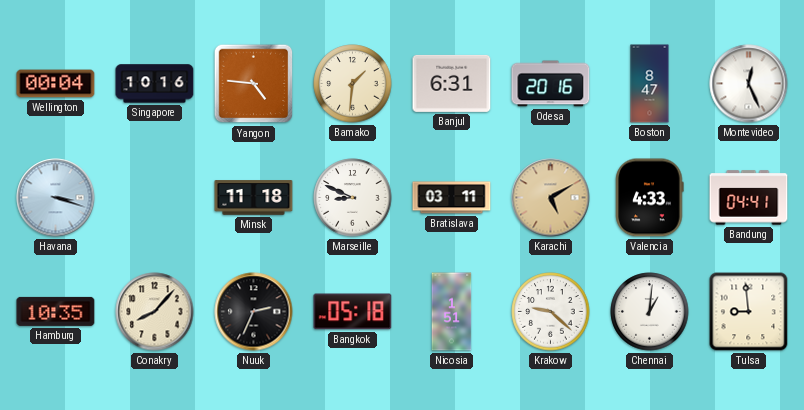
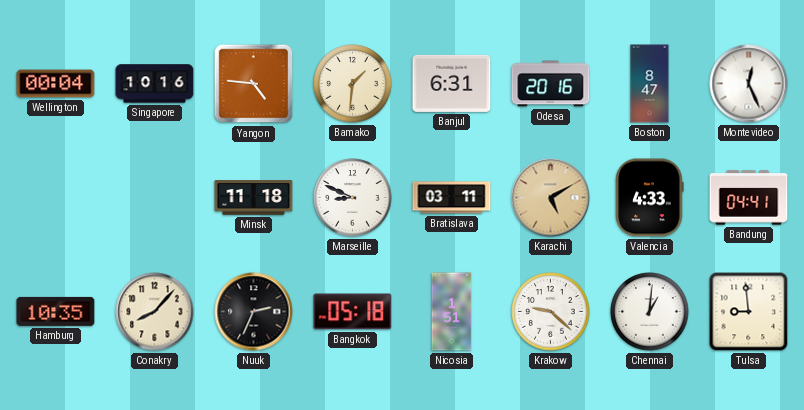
Havana: 3:18 -> none
